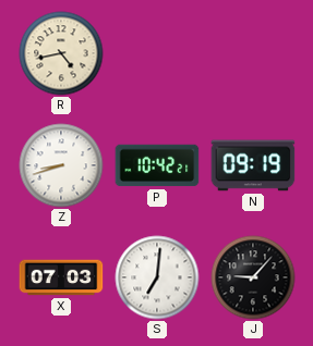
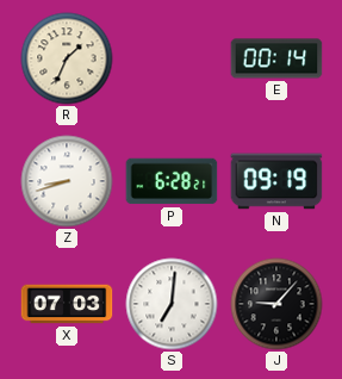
R: 4:43 -> 1:34
E: none -> 00:14
P: 10:42 -> 6:28
